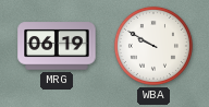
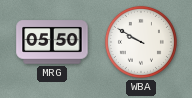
MRG: 06:19 -> 05:50
